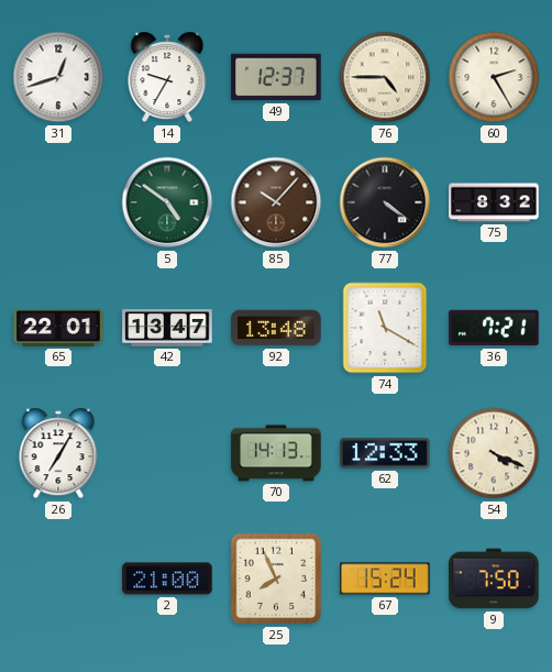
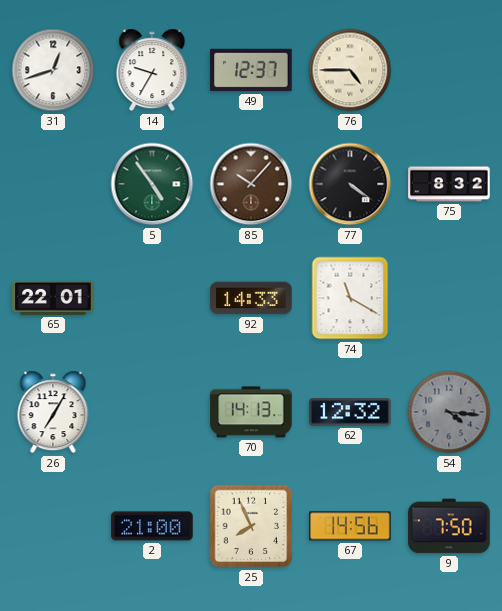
60: 2:25 -> none
5: 4:51 -> 4:54
42: 13:47 -> none
92: 13:48 -> 14:33
36: 7:21 -> none
62: 12:33 -> 12:32
54: 4:19 -> 4:16
54 dial: cream -> grey
67: 15:24 -> 14:56
